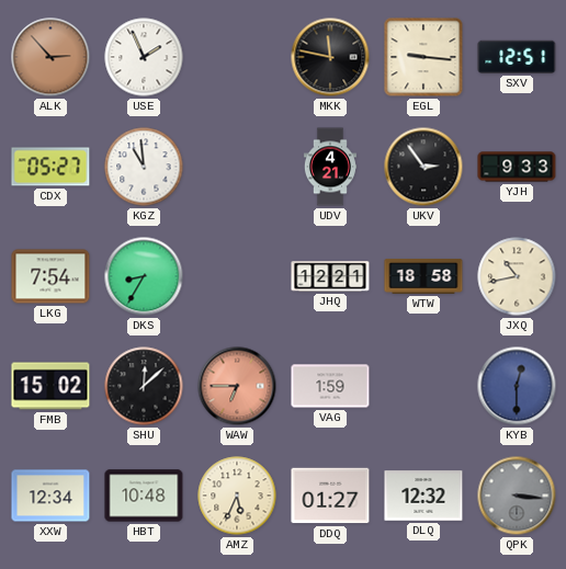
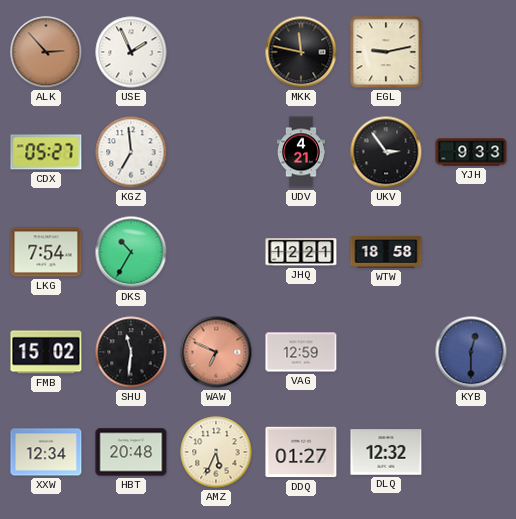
EGL: 9:16 -> 9:13
SXV: 12:51 -> none
KGZ: 10:59 -> 6:59
DKS: 8:35 -> 10:35
JXQ: 10:43 -> none
SHU: 12:08 -> 11:31
WAW: 6:45 -> 6:49
VAG: 1:59 -> 12:59
HBT: 10:48 -> 20:48
QPK: 3:16 -> none
